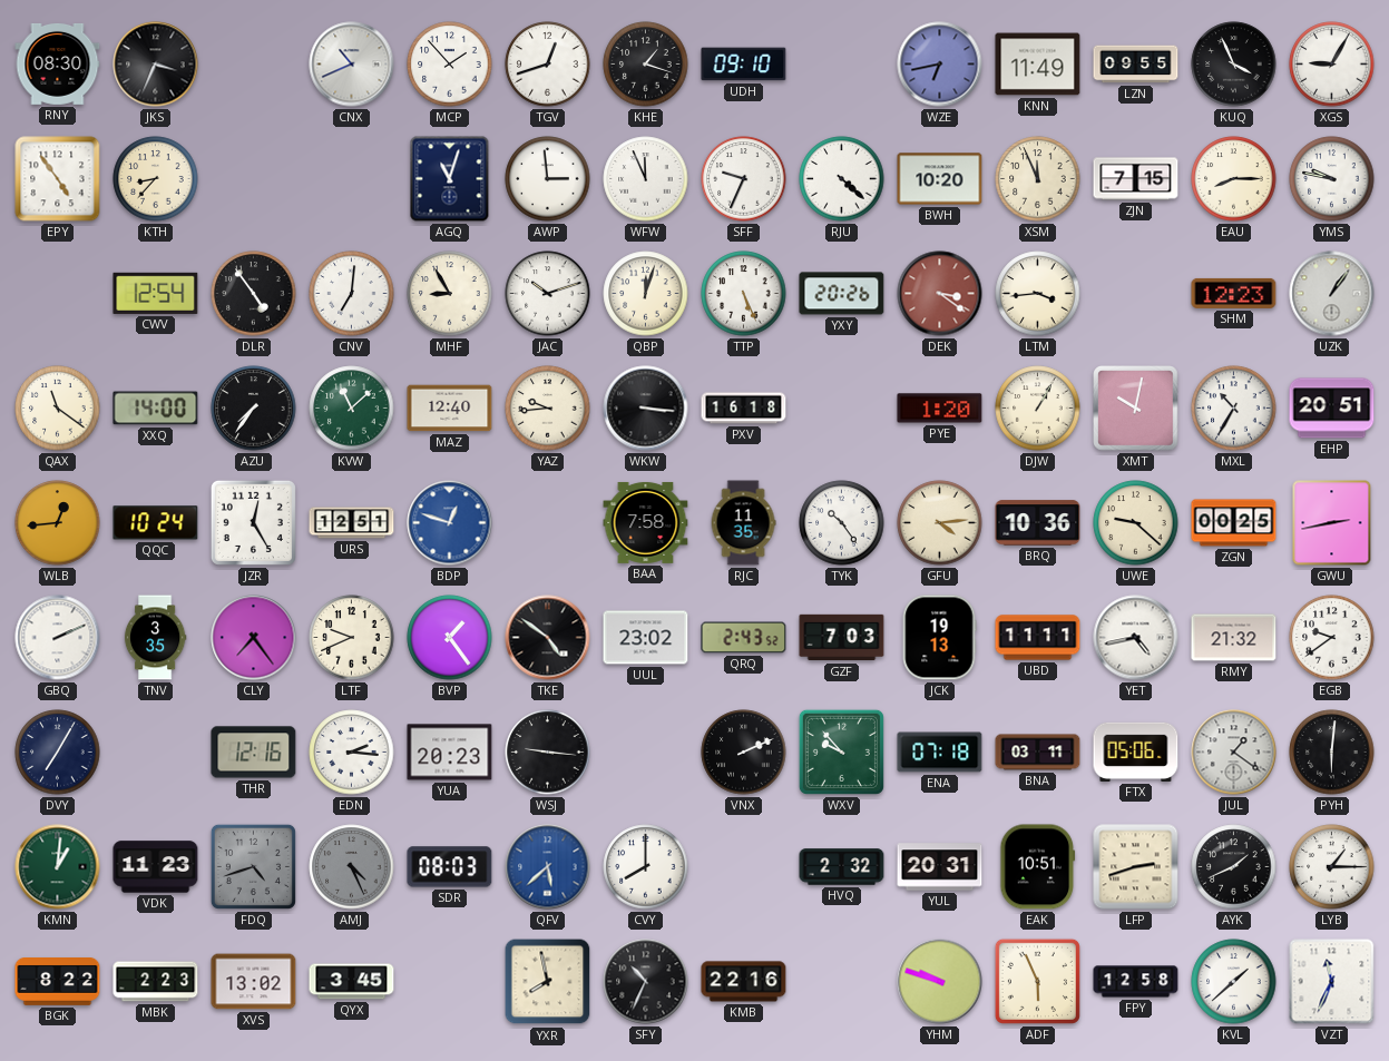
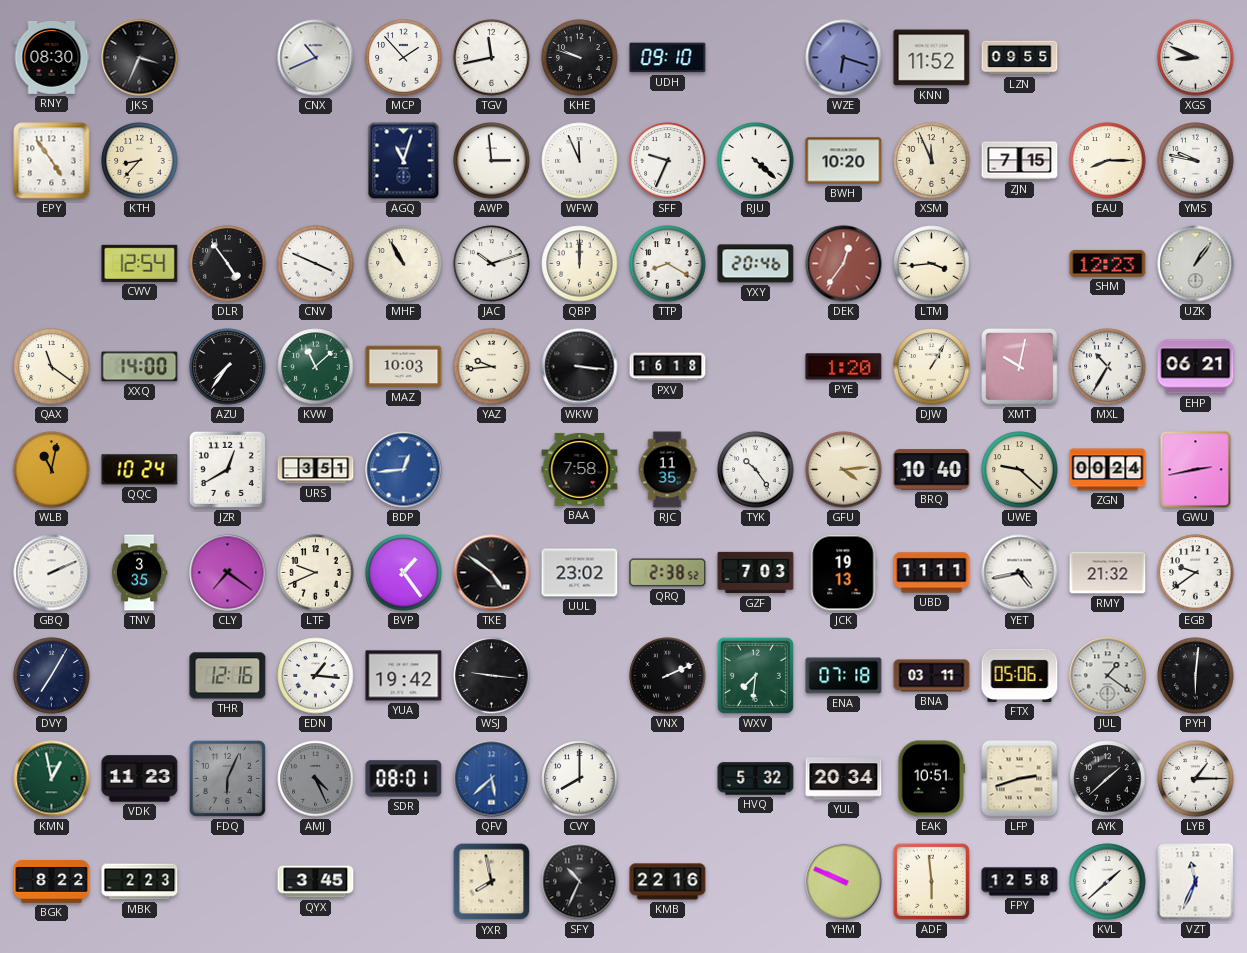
TGV: 12:42 -> 11:43
KHE: 1:18 -> 9:48
WZE: 6:43 -> 6:18
KNN: 11:49 -> 11:52
KUQ: 3:56 -> none
XGS: 9:05 -> 8:49
CNV: 7:01 -> 3:49
MHF: 8:55 -> 10:55
QBP: 12:03 -> 12:00
TTP: 5:26 -> 8:20
YXY: 20:26 -> 20:46
DEK: 3:21 -> 12:36
MAZ: 12:40 -> 10:03
EHP: 20:51 -> 06:21
WLB: 12:44 -> 11:02
JZR: 12:25 -> 12:40
URS: 12:51 -> 3:51
BDP: 12:48 -> 12:44
BRQ: 10:36 -> 10:40
ZGN: 00:25 -> 00:24
CLY: 7:24 -> 7:21
QRQ: 2:43 -> 2:38
EDN: 2:16 -> 1:16
YUA: 20:23 -> 19:42
WXV: 9:53 -> 7:31
KMN: 1:01 -> 12:58
FDQ: 4:42 -> 6:04
SDR: 08:03 -> 08:01
HVQ: 2:32 -> 5:32
YUL: 20:31 -> 20:34
AYK: 1:41 -> 1:38
XVS: 13:02 -> none
YHM: 9:48 -> 9:49
ADF: 5:56 -> 5:59
